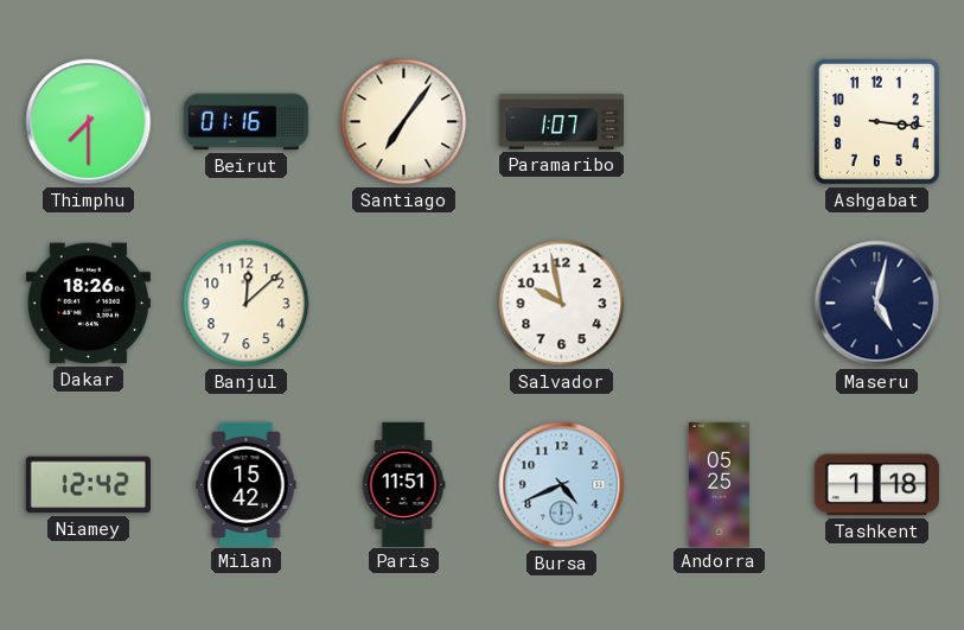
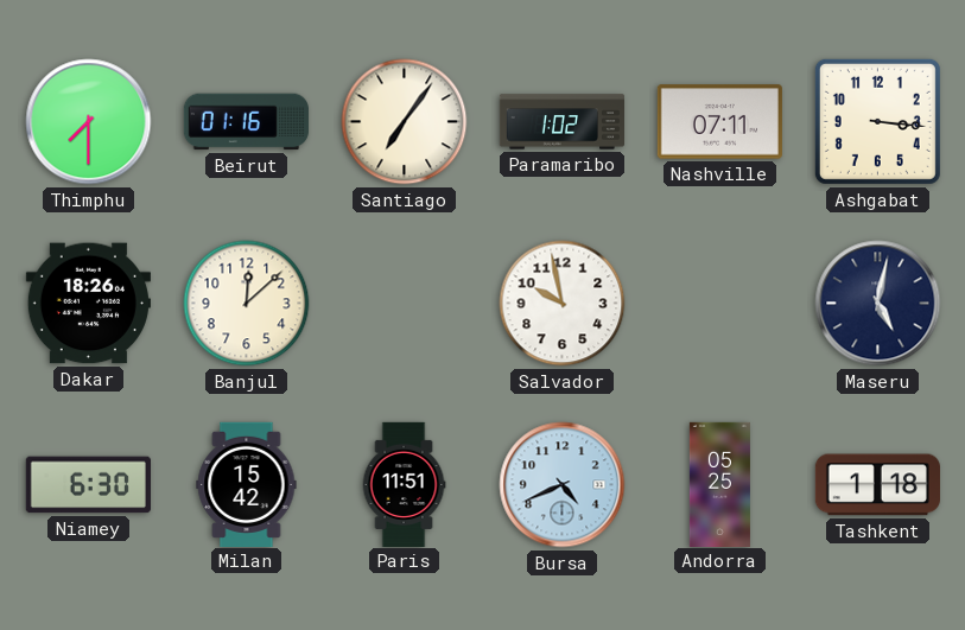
Paramaribo: 1:07 -> 1:02
Nashville: none -> 07:11
Niamey: 12:42 -> 6:30
